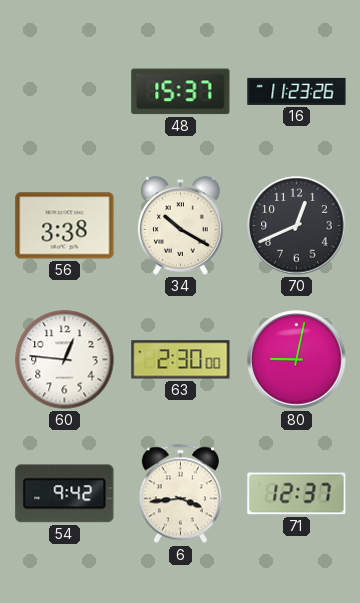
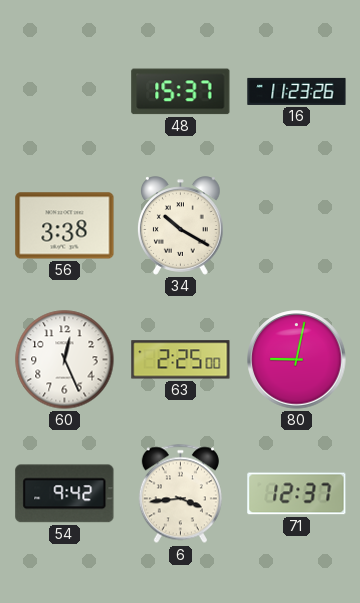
70: 12:41 -> none
60: 12:46 -> 12:26
63: 2:30 -> 2:25
